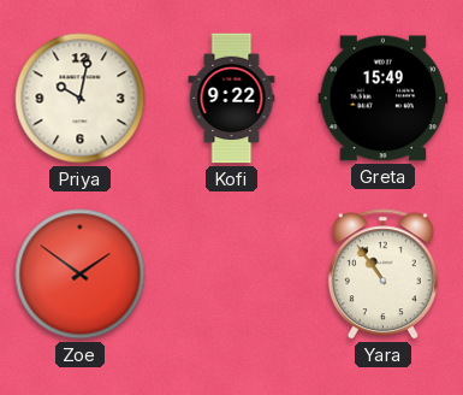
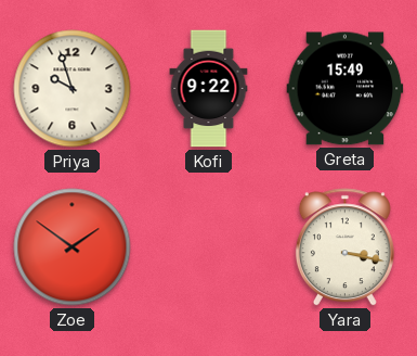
Priya: 10:02 -> 9:57
Yara: 10:54 -> 3:17
